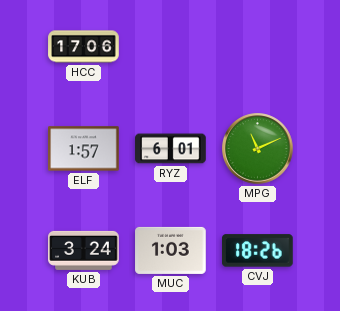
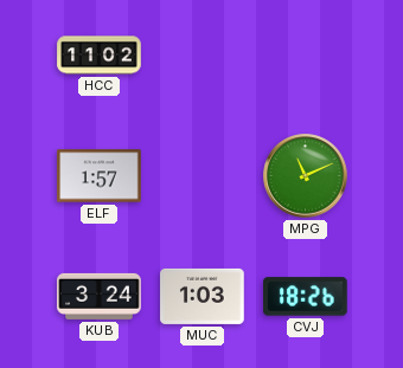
HCC: 17:06 -> 11:02
RYZ: 6:01 -> none
